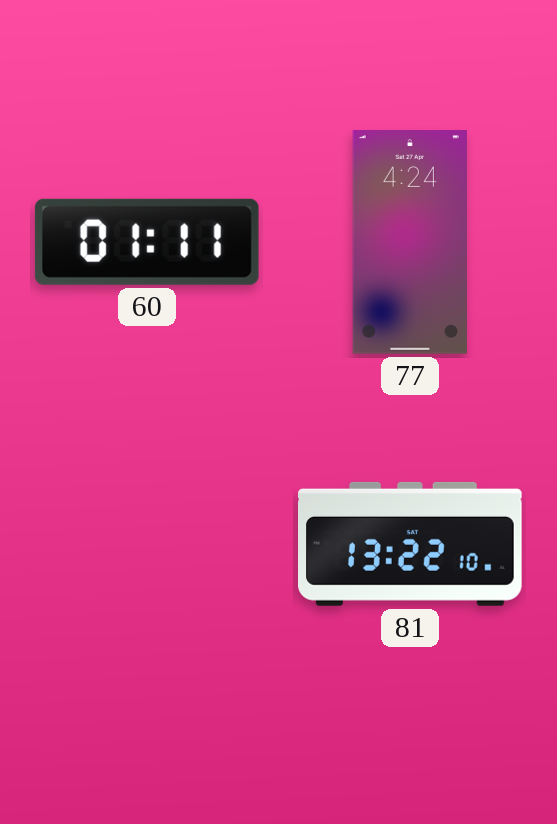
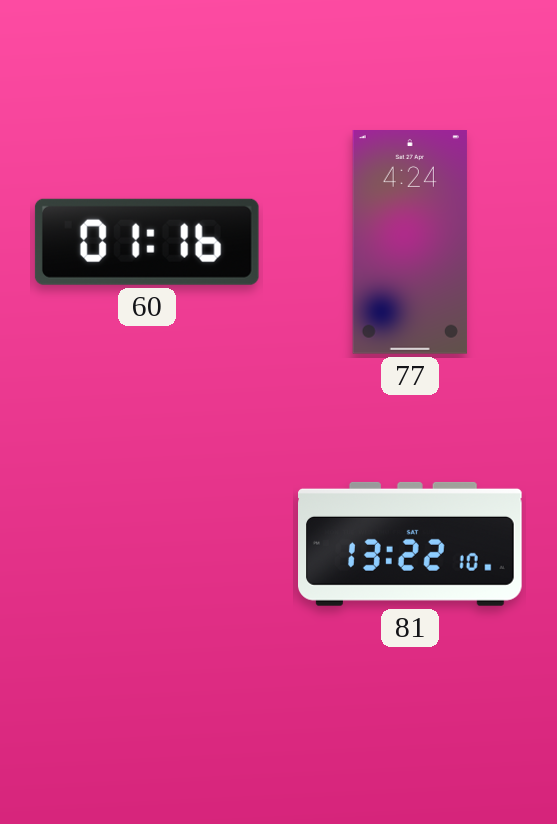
60: 01:11 -> 01:16
